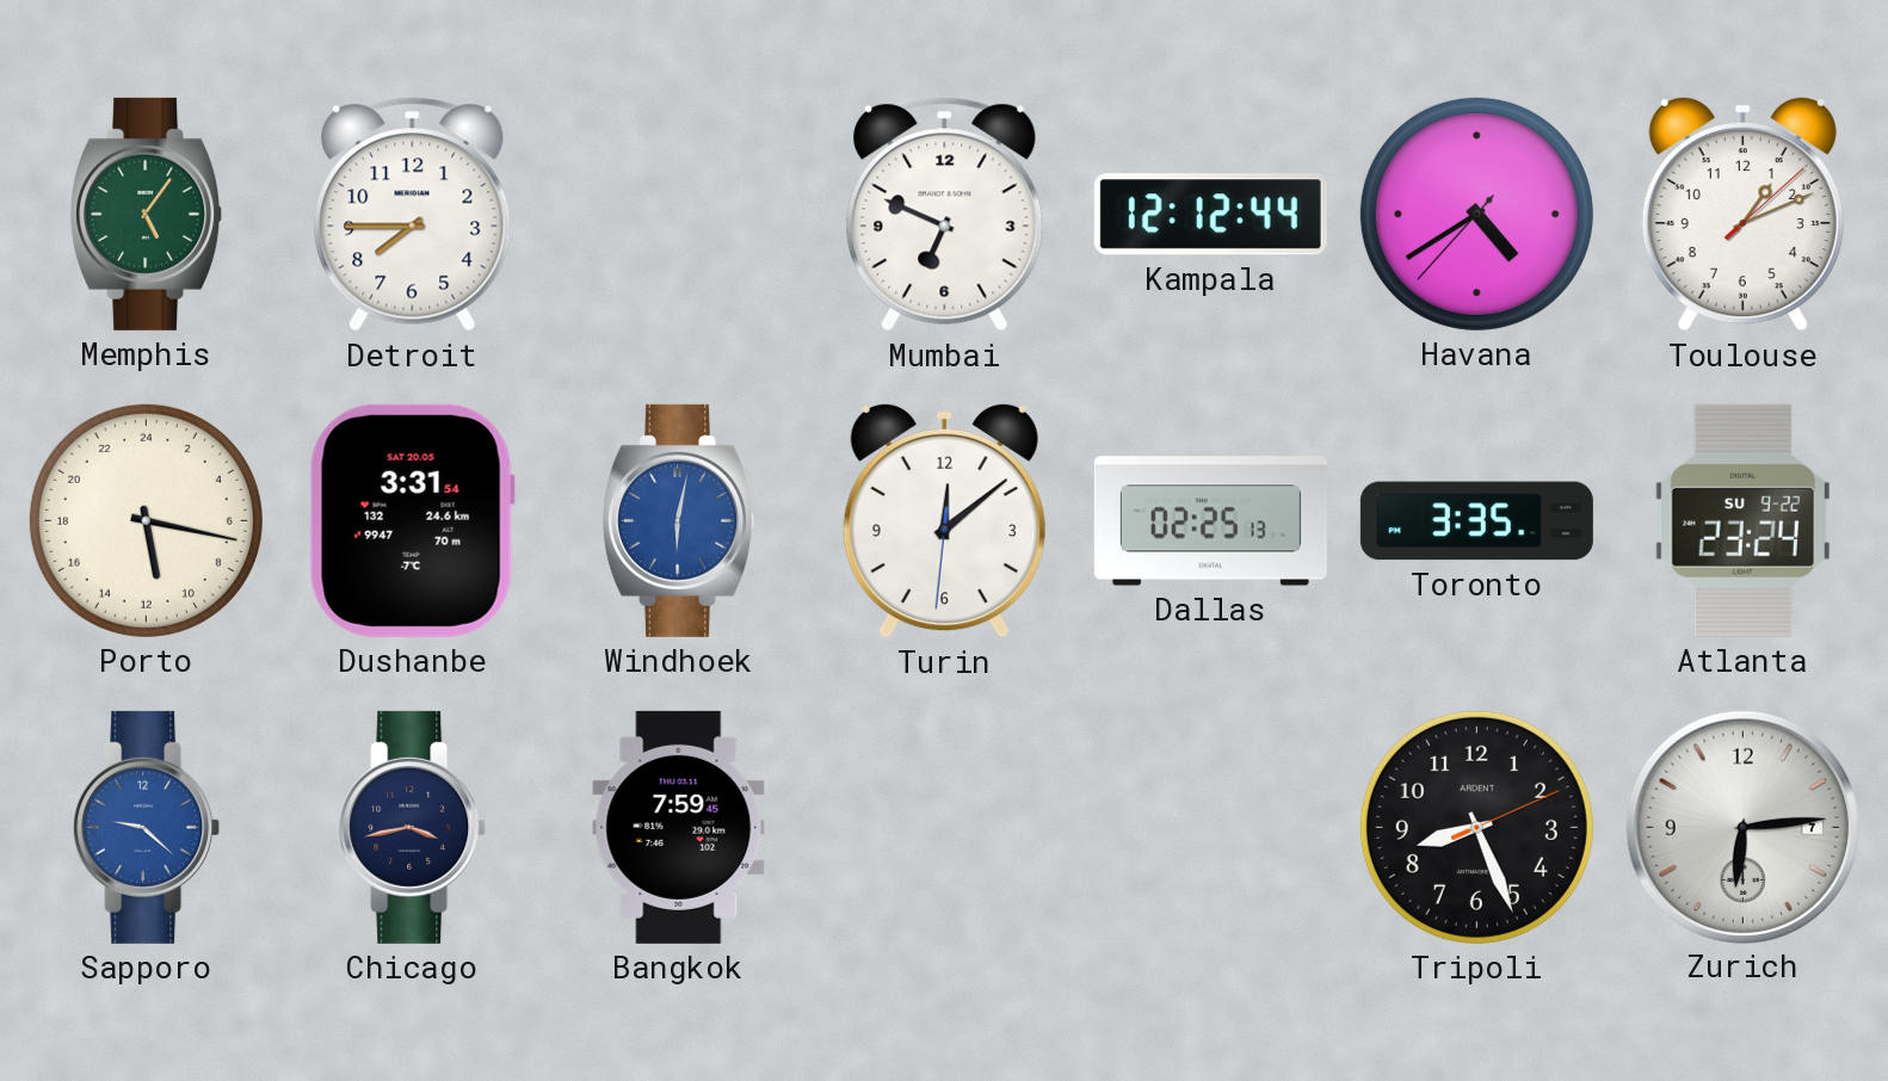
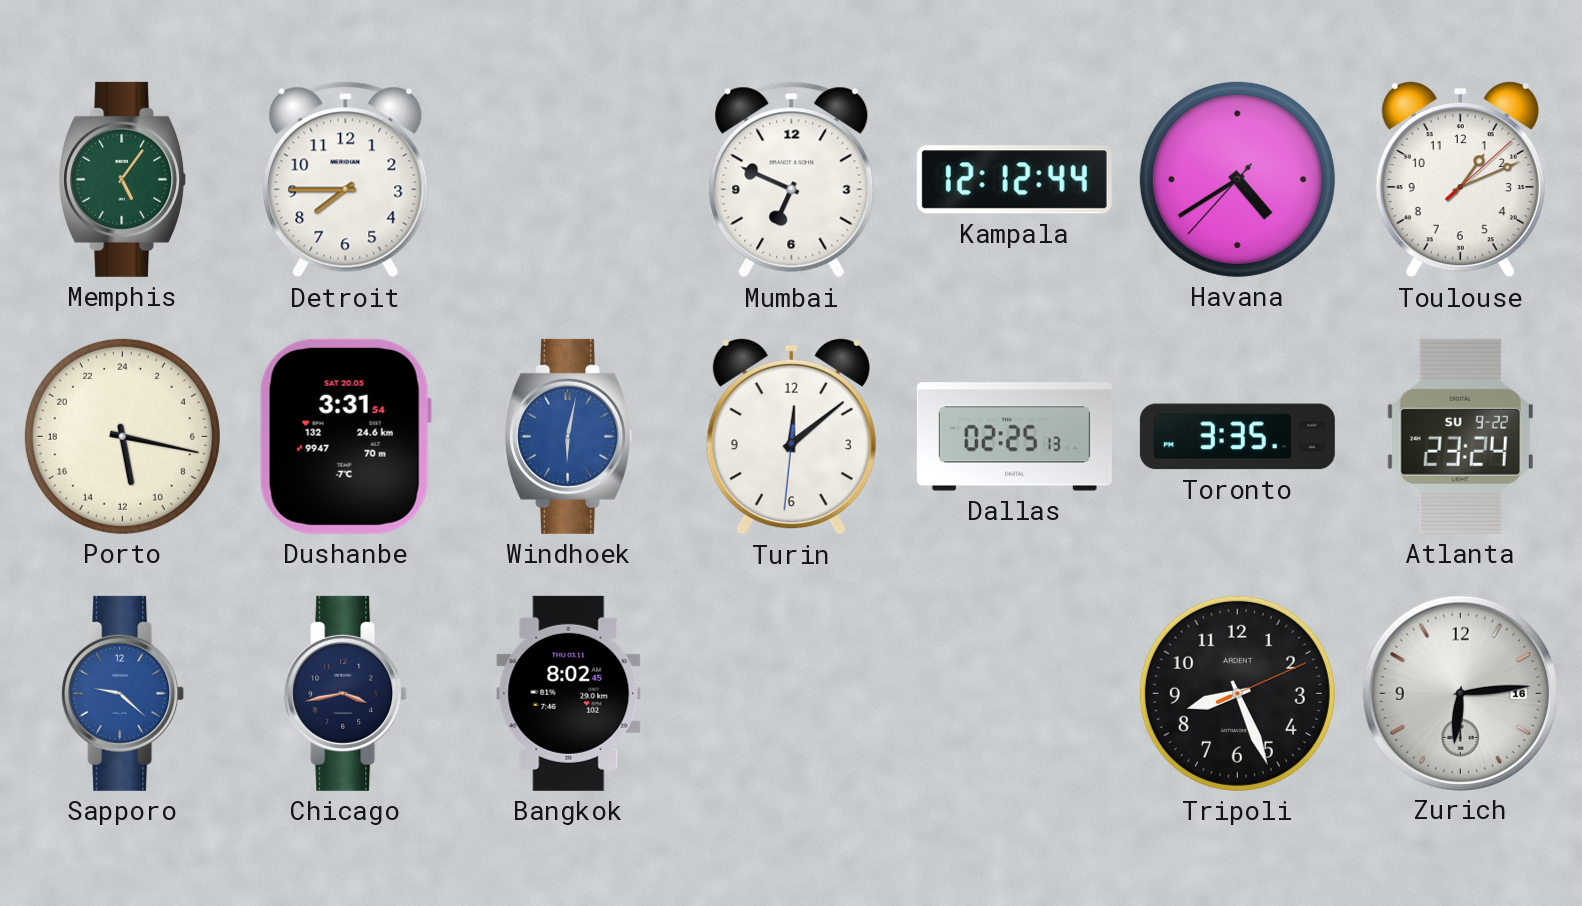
Bangkok: 7:59 -> 8:02
Zurich date: 7 -> 16
